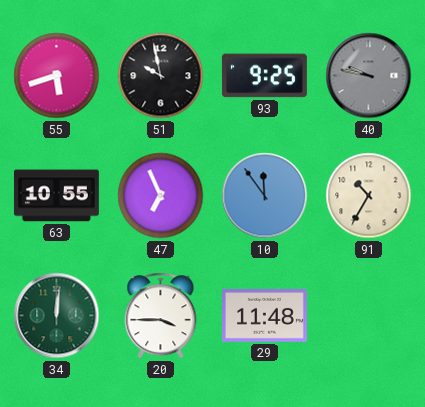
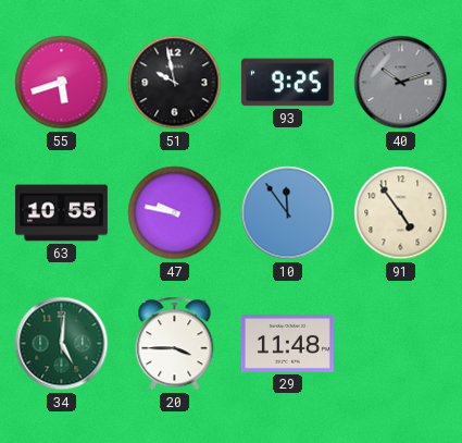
40: 9:47 -> 10:12
47: 6:56 -> 9:47
91: 10:35 -> 4:54
34: 12:01 -> 5:01
